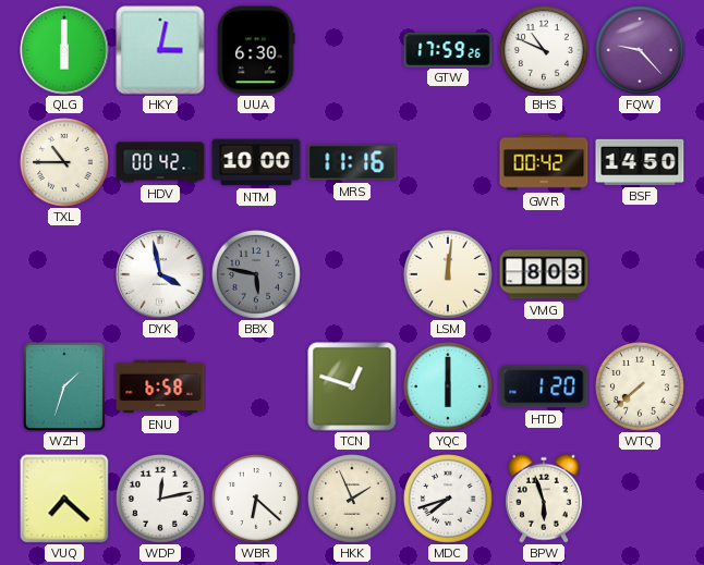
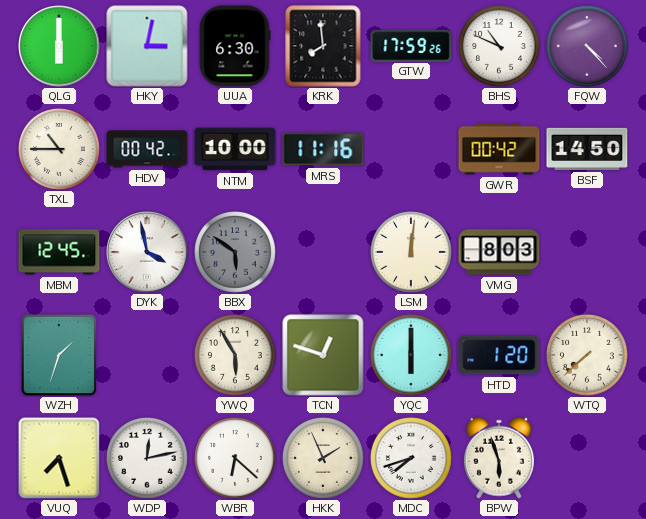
KRK: none -> 7:59
FQW: 9:23 -> 4:23
MBM: none -> 12:45
BBX: 5:47 -> 5:51
ENU: 6:58 -> none
YWQ: none -> 5:55
VUQ: 7:22 -> 7:27
